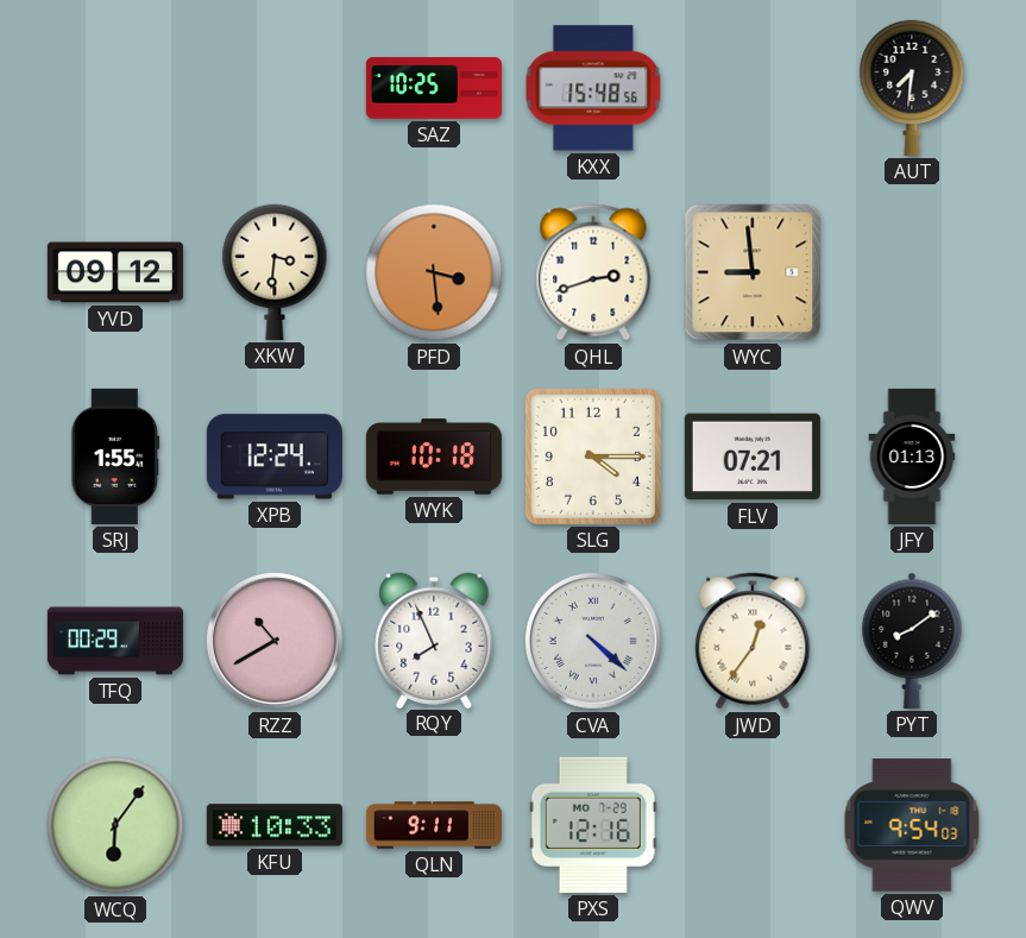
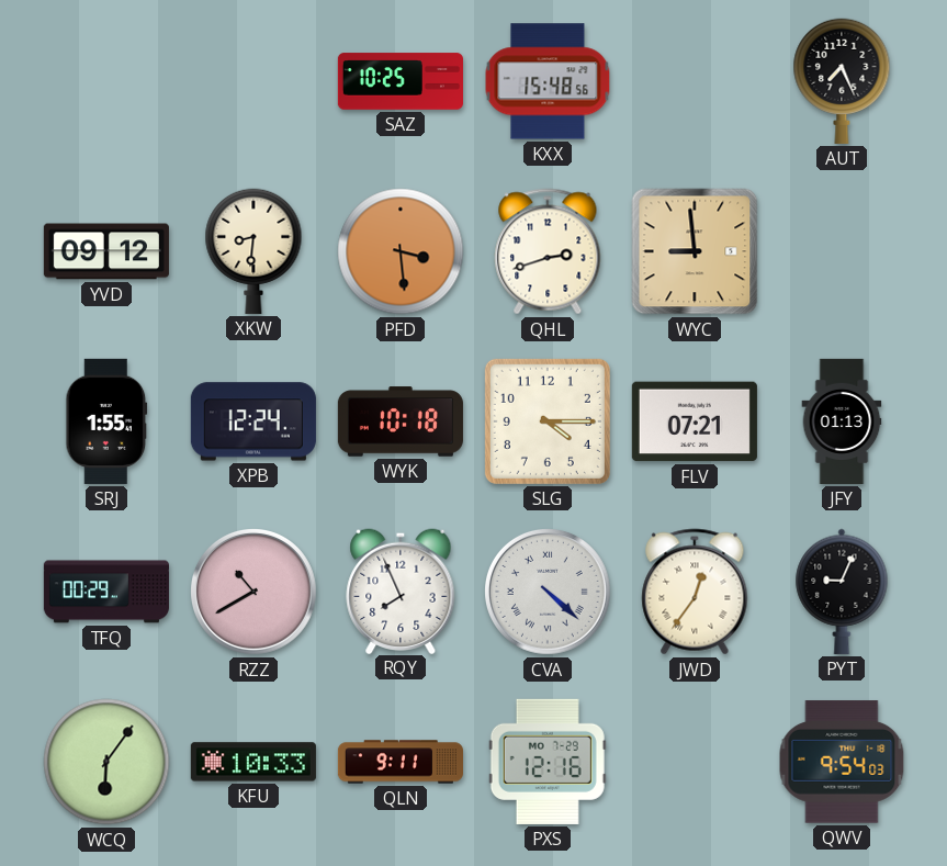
AUT: 7:31 -> 7:26
XKW: 3:31 -> 8:31
PYT: 8:09 -> 9:04
